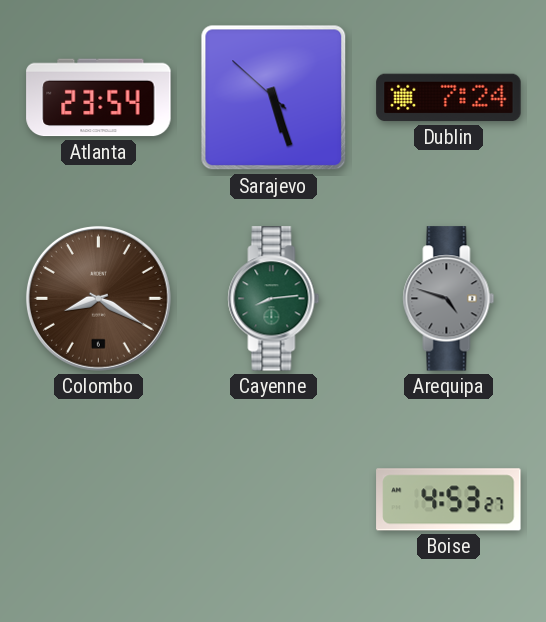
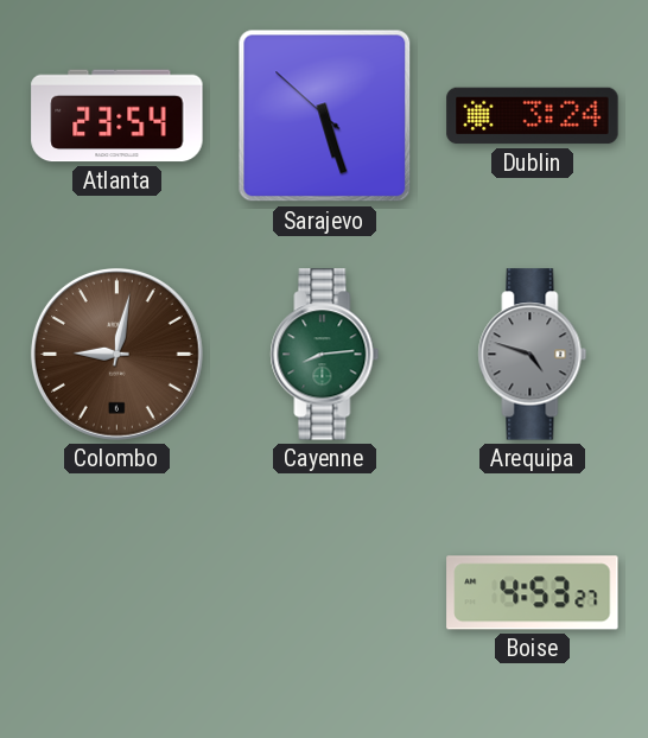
Dublin: 7:24 -> 3:24
Colombo: 8:20 -> 9:02
